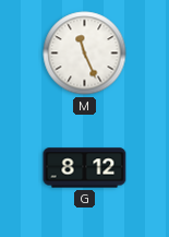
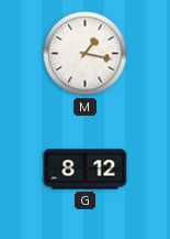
M: 11:26 -> 1:17
